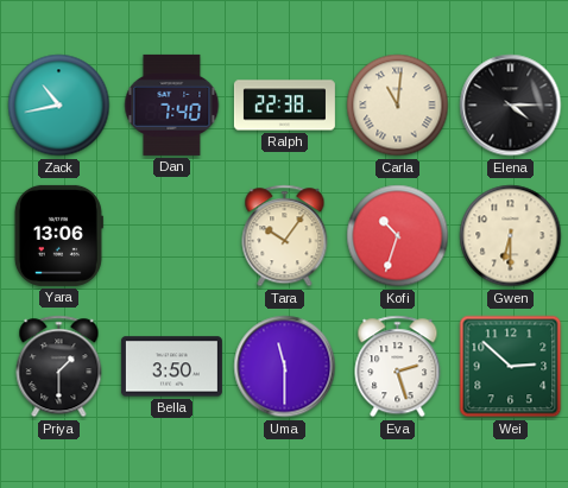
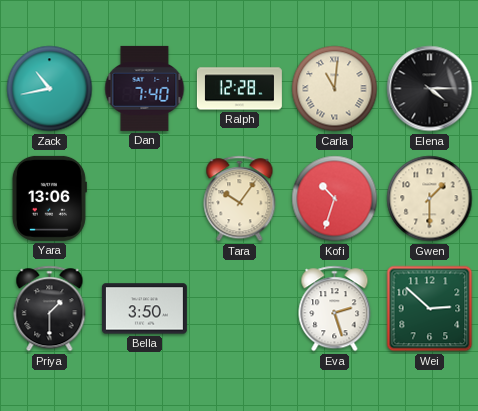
Ralph: 22:38 -> 12:28
Gwen: 6:30 -> 1:30
Uma: 11:30 -> none
